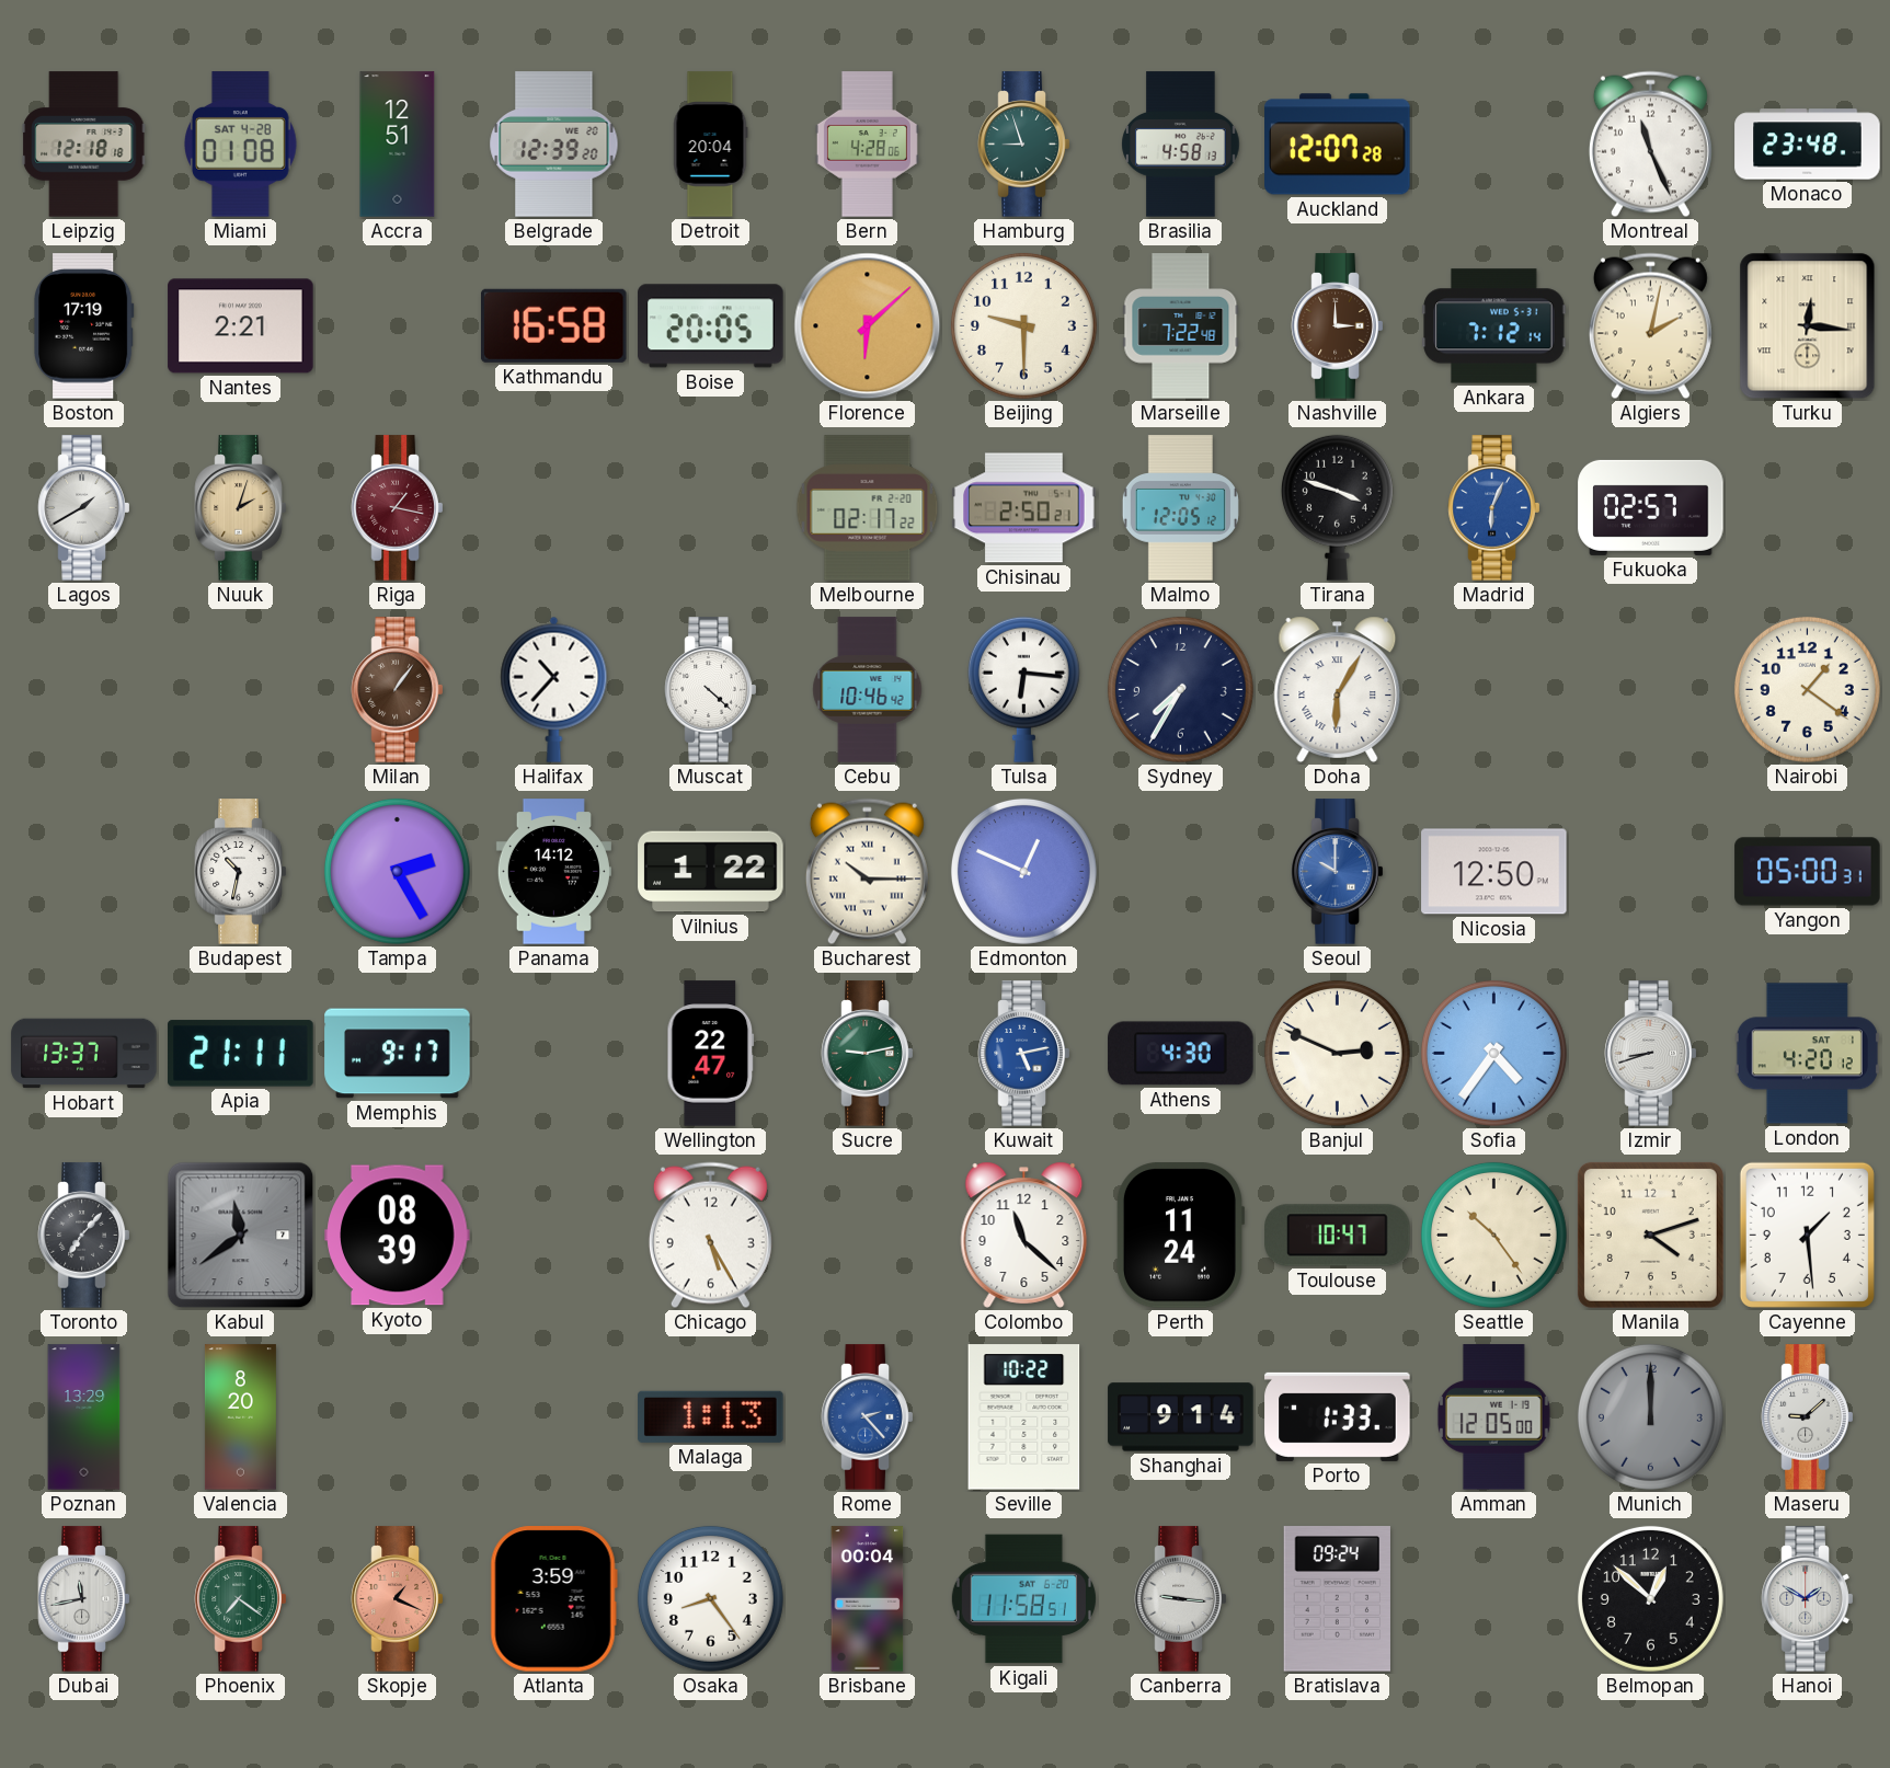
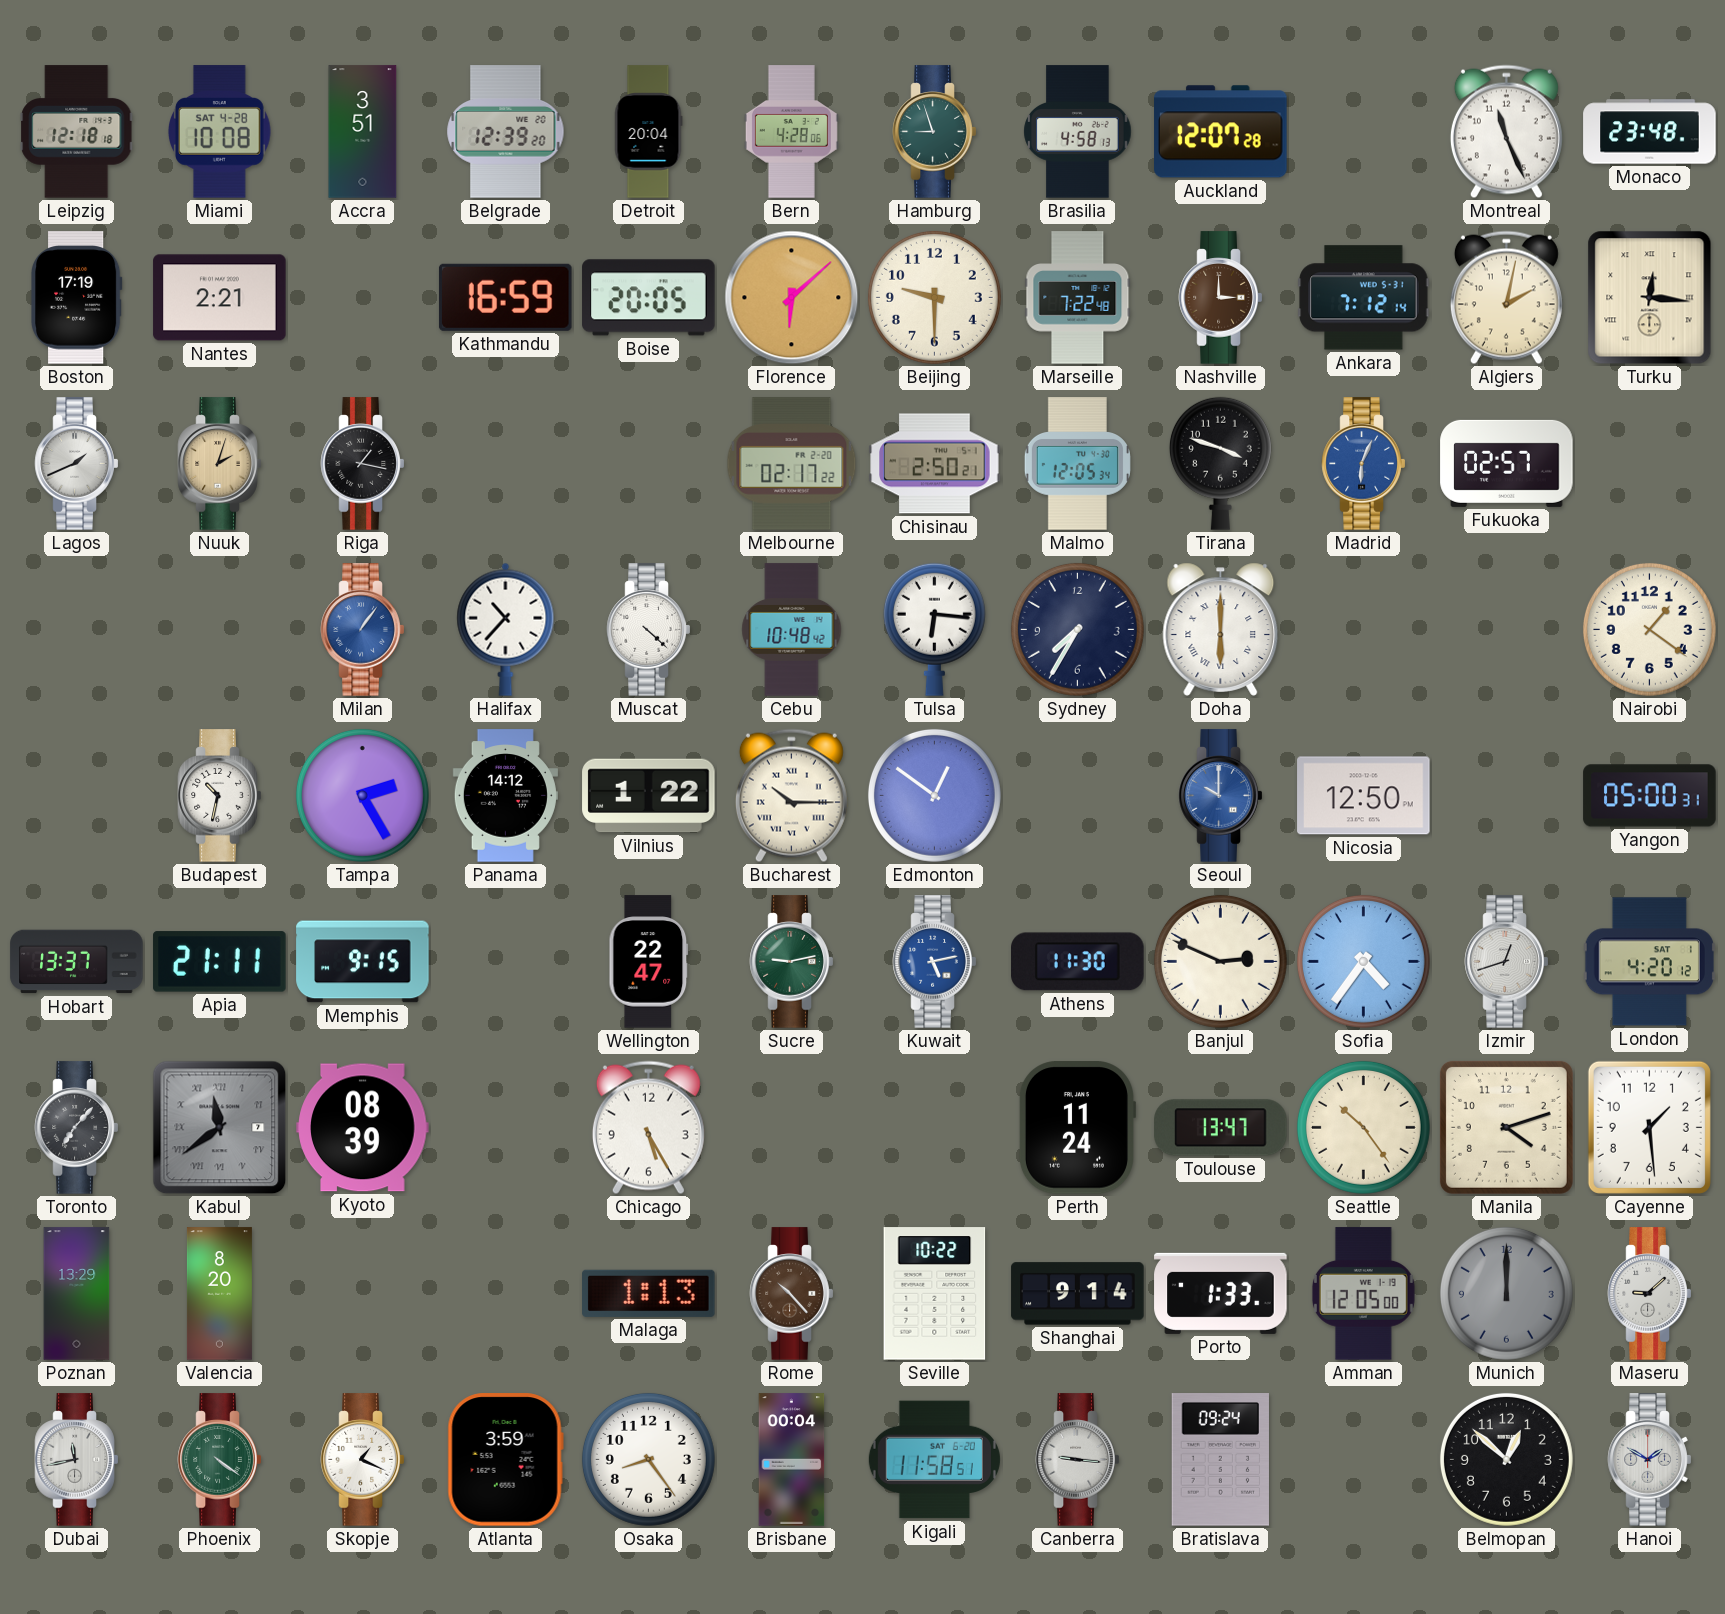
Miami: 01:08 -> 10:08
Accra: 12:51 -> 3:51
Kathmandu: 16:58 -> 16:59
Lagos: 1:40 -> 1:41
Riga dial: burgundy -> black
Malmo: 12:05:12 -> 12:05:34
Milan dial: brown -> blue
Cebu: 10:46 -> 10:48
Doha: 6:05 -> 6:00
Edmonton: 12:49 -> 12:51
Memphis: 9:17 -> 9:15
Athens: 4:30 -> 11:30
Izmir: 8:42 -> 12:42
Kabul numerals: Arabic -> Roman
Colombo: 11:22 -> none
Toulouse: 10:47 -> 13:47
Rome: 2:23 -> 10:23
Rome dial: blue -> brown
Phoenix: 7:21 -> 4:21
Skopje dial: salmon -> white
